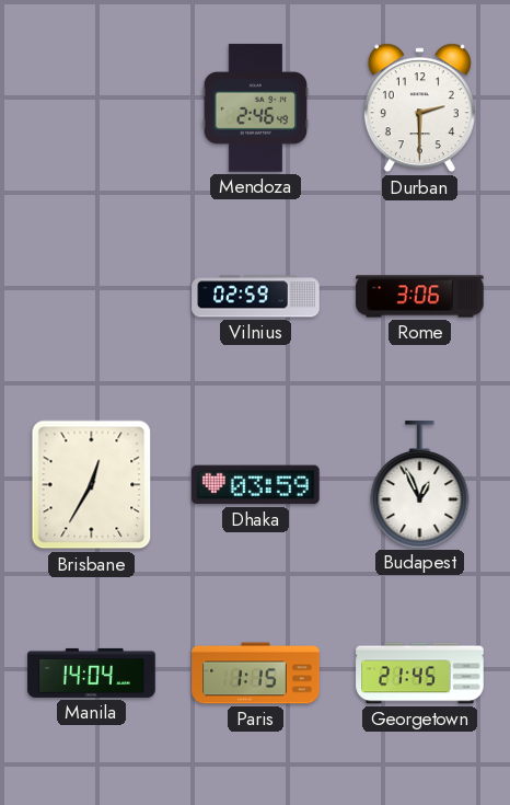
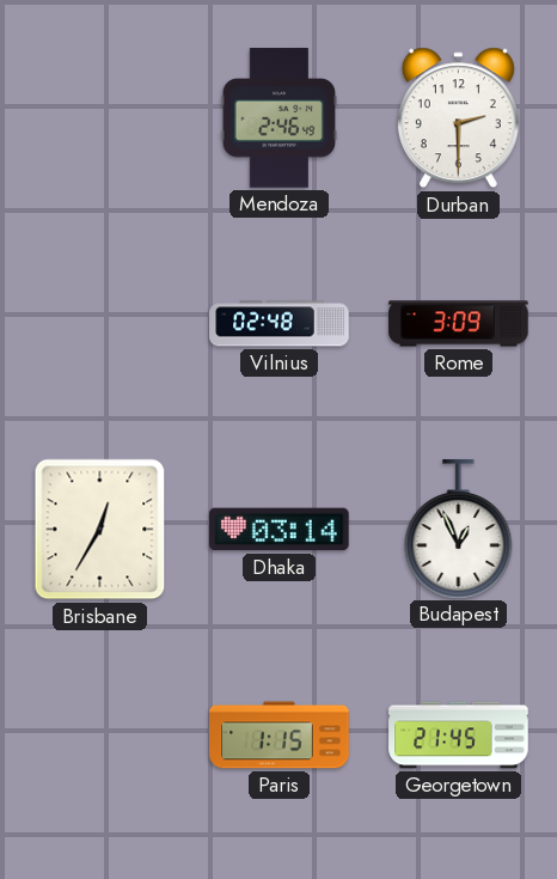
Vilnius: 02:59 -> 02:48
Rome: 3:06 -> 3:09
Dhaka: 03:59 -> 03:14
Manila: 14:04 -> none
